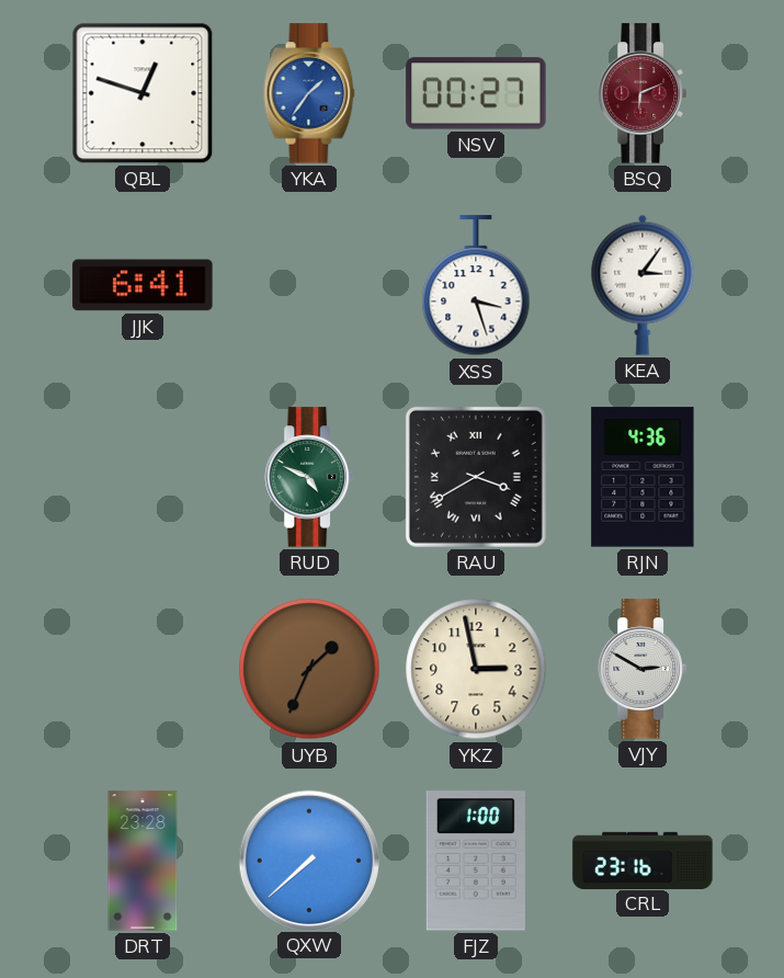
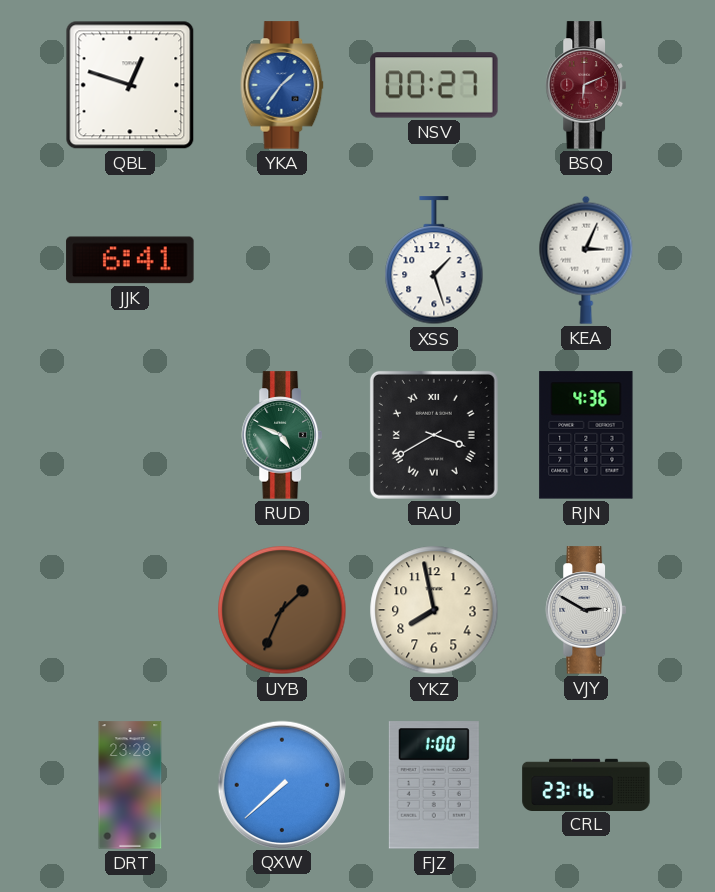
XSS: 3:27 -> 1:27
KEA: 3:06 -> 3:04
YKZ: 2:58 -> 7:58
